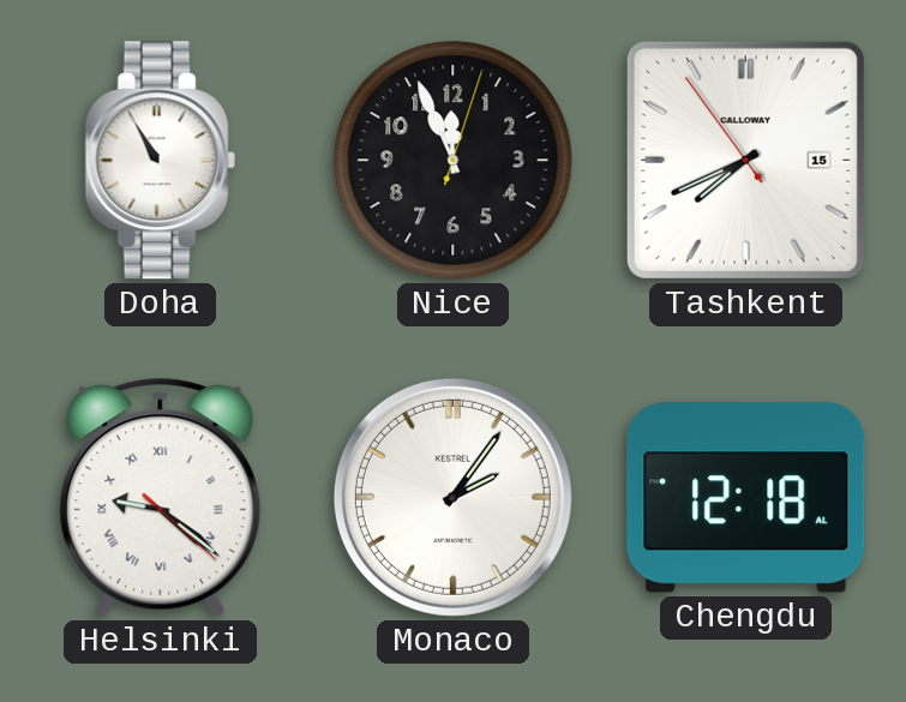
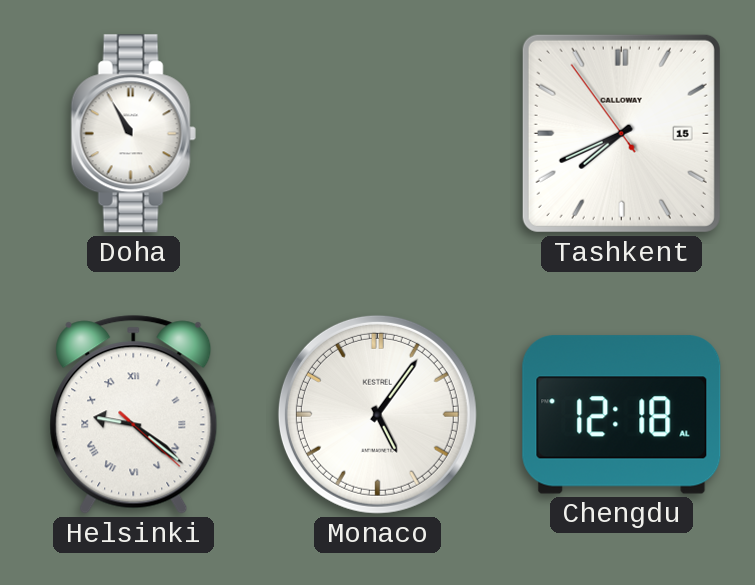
Nice: 11:56 -> none
Monaco: 2:06 -> 5:06
